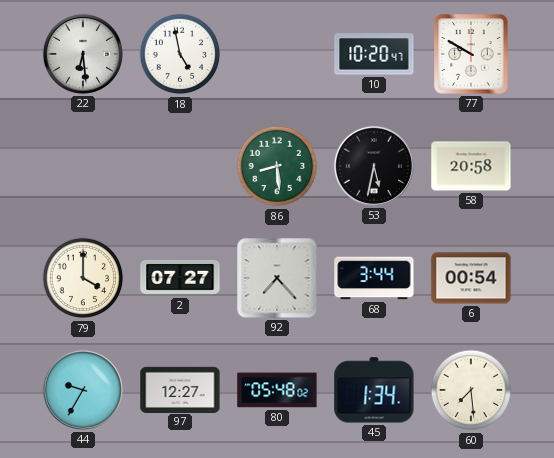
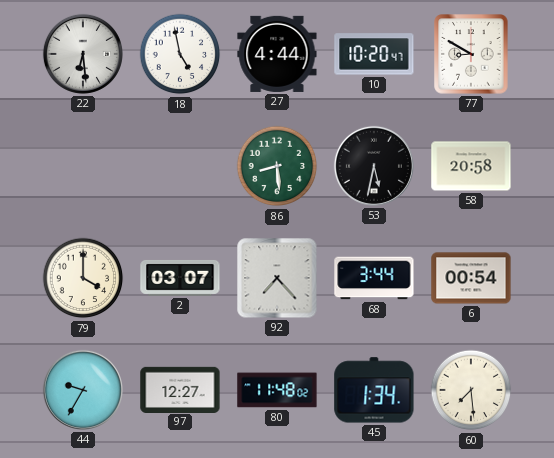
27: none -> 4:44
77: 9:50 -> 8:50
2: 07:27 -> 03:07
80: 05:48 -> 11:48
